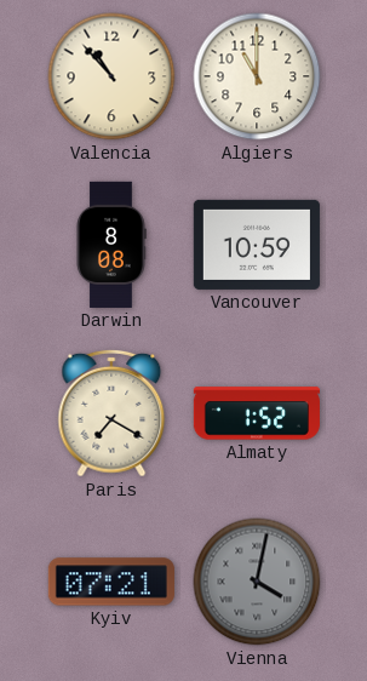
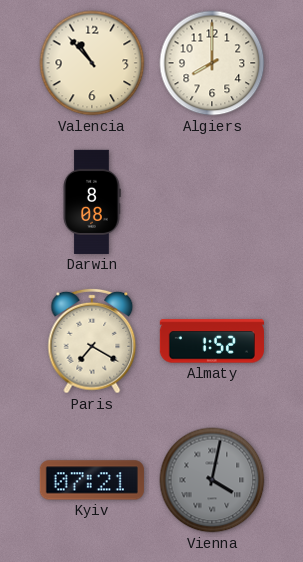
Algiers: 11:00 -> 8:00
Vancouver: 10:59 -> none
